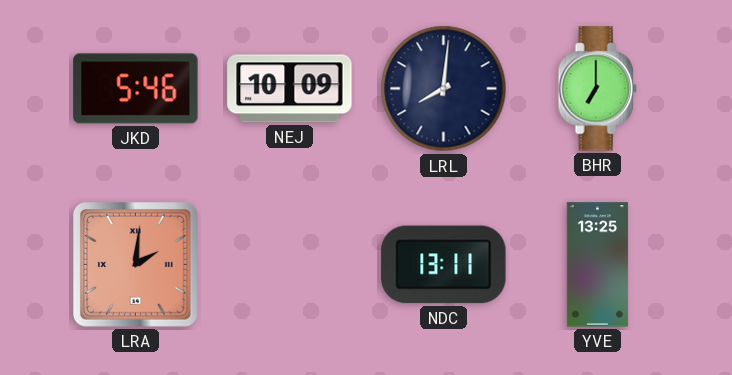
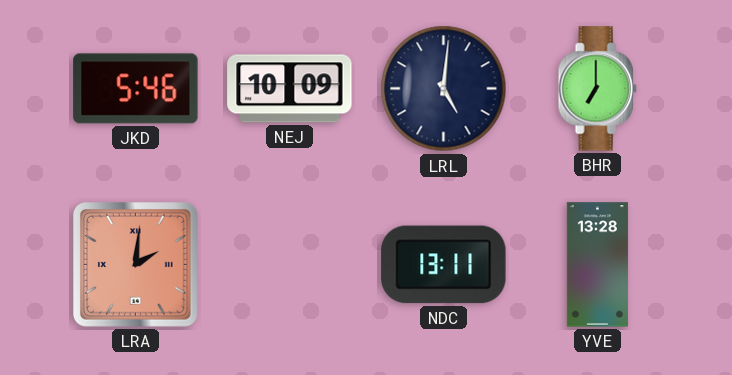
LRL: 8:01 -> 5:01
YVE: 13:25 -> 13:28
